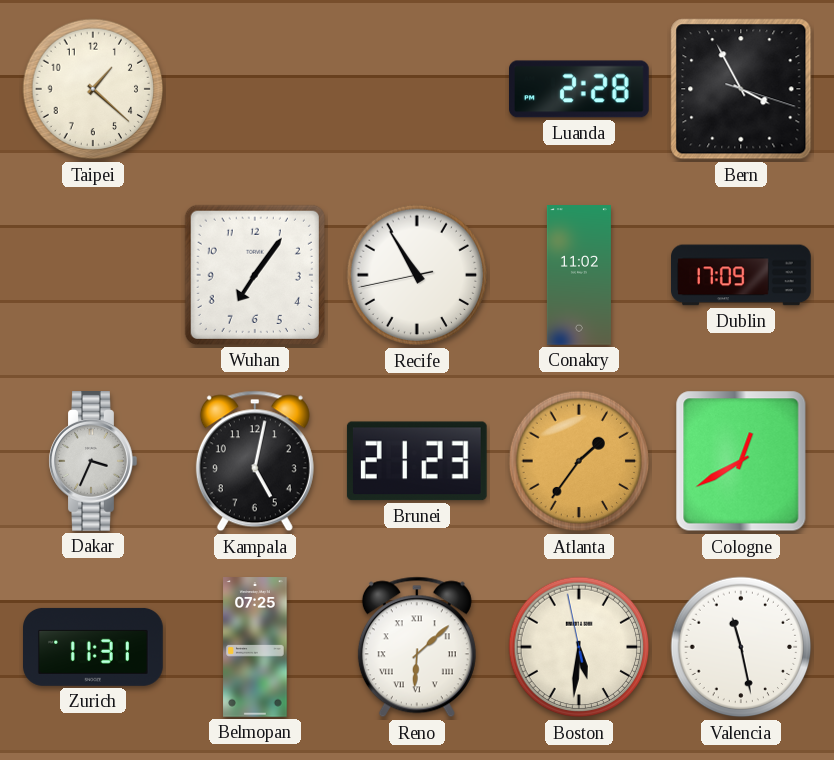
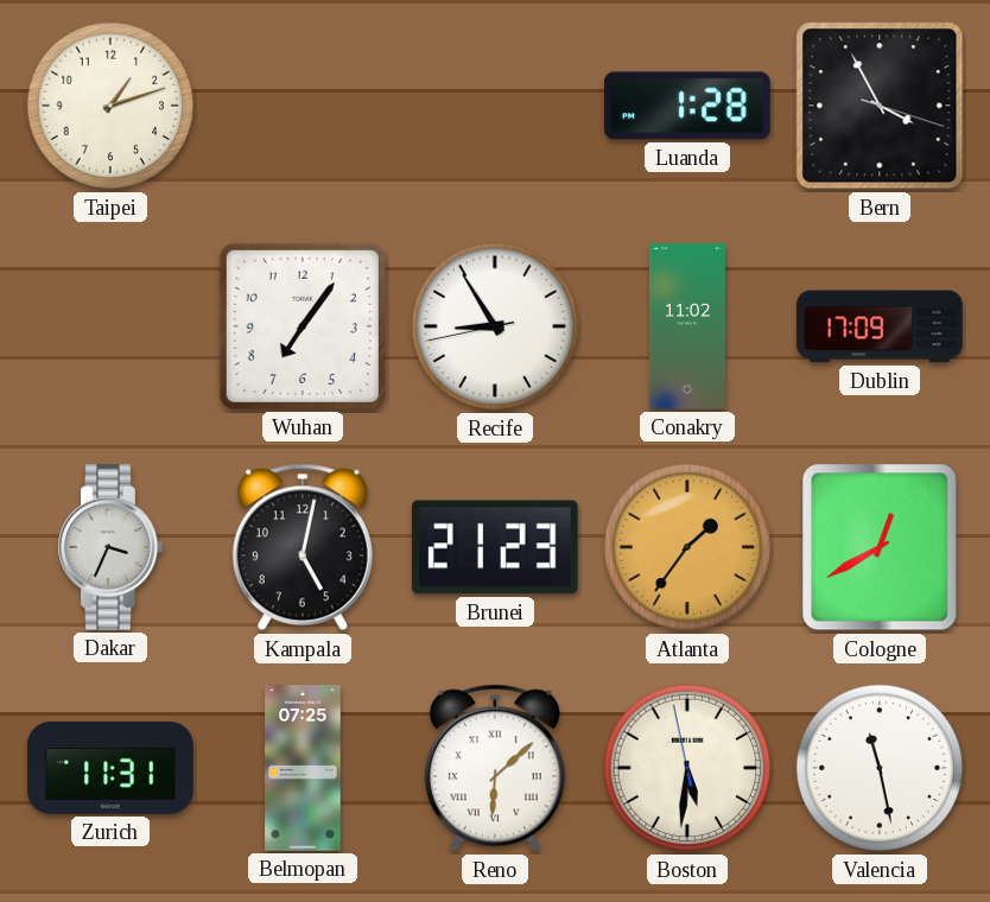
Taipei: 1:22 -> 1:12
Luanda: 2:28 -> 1:28
Recife: 10:54 -> 8:54
